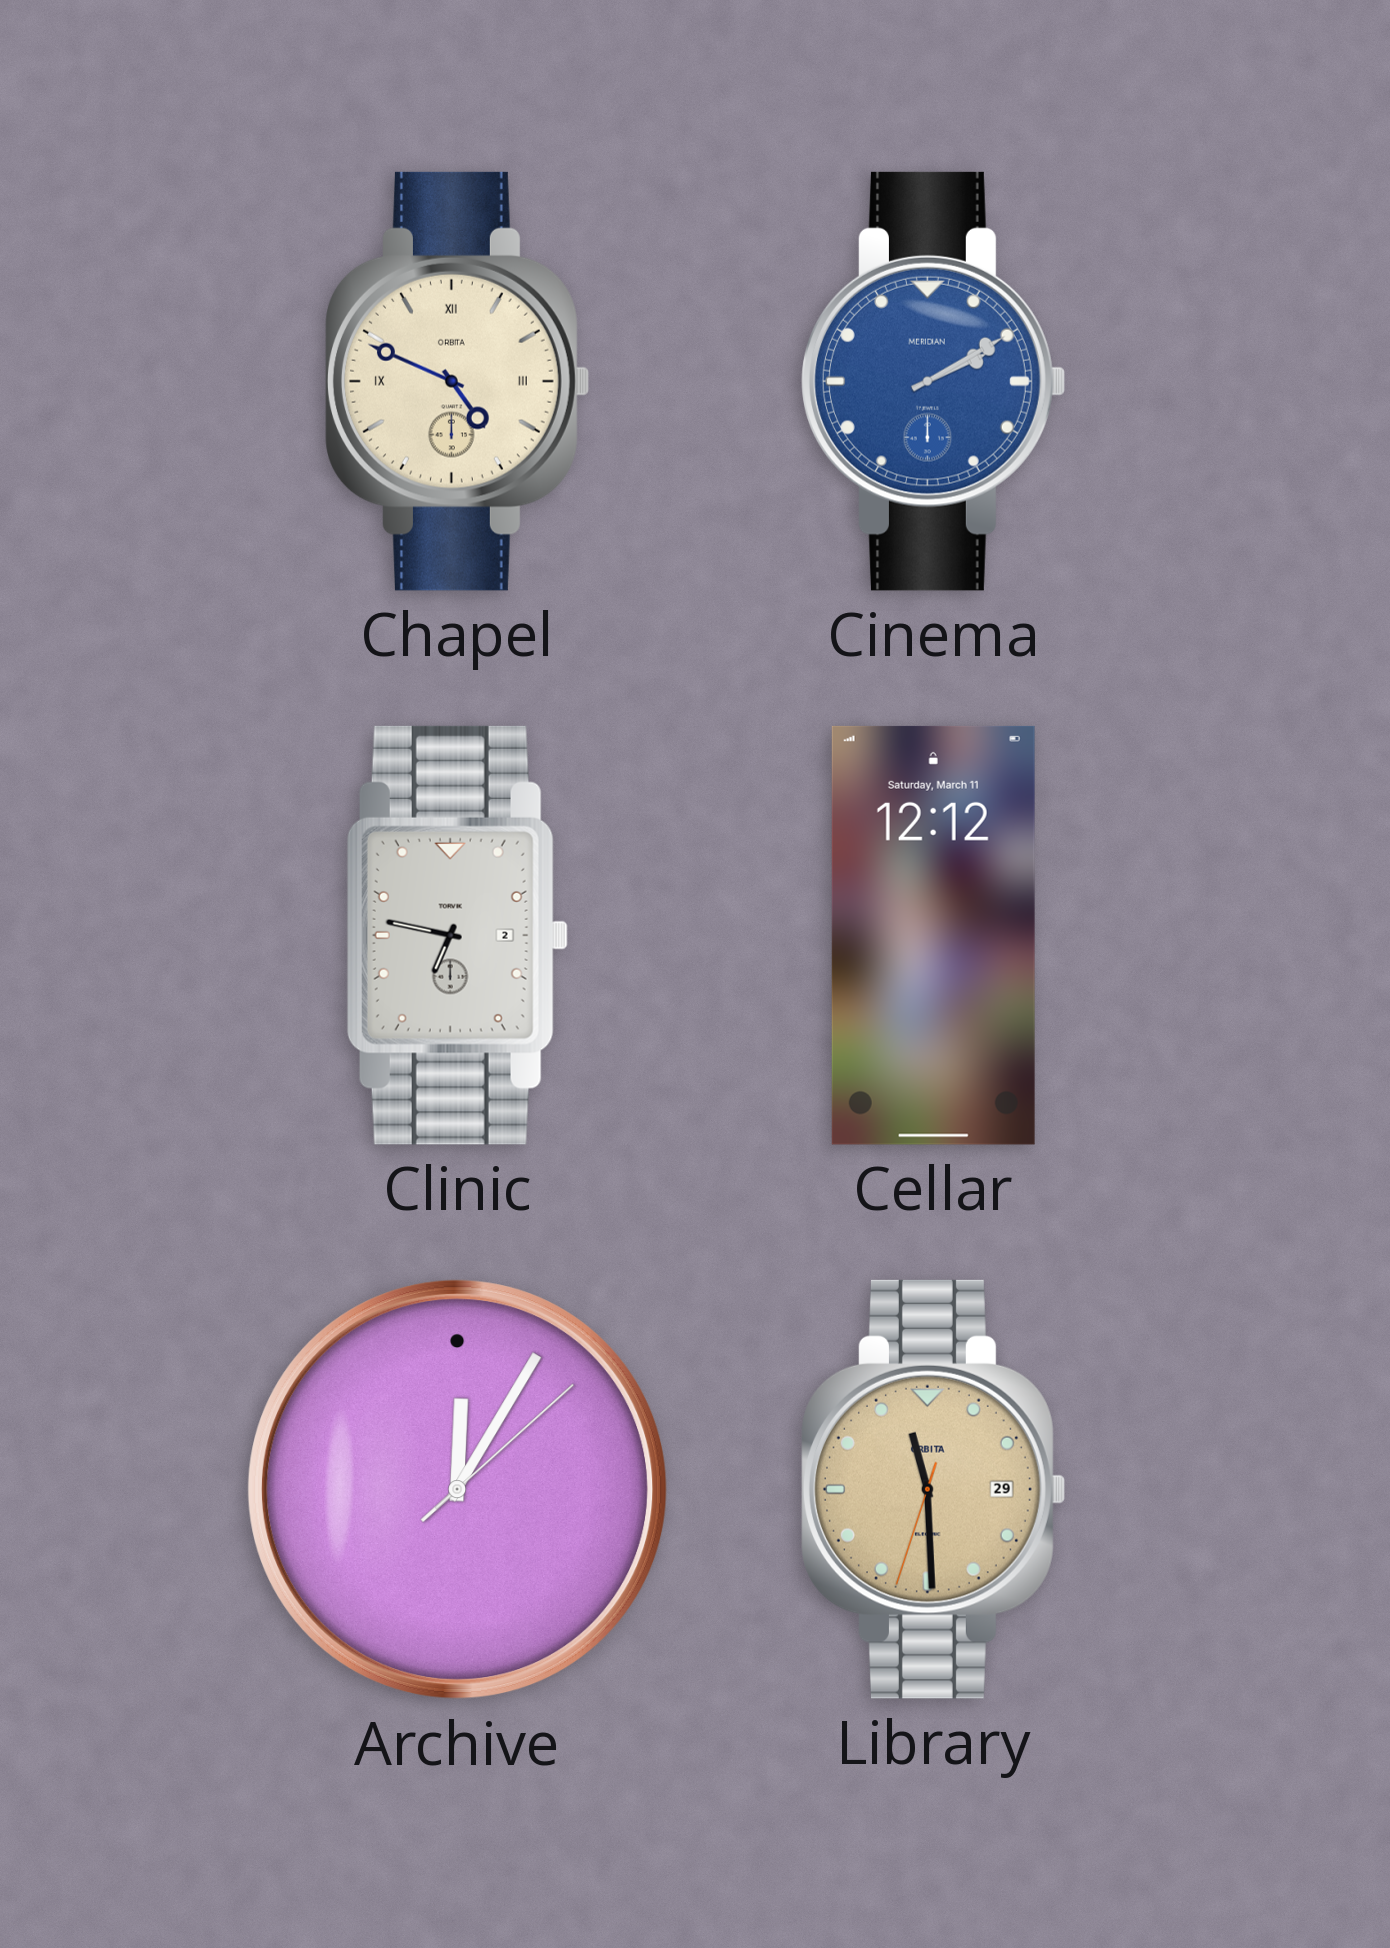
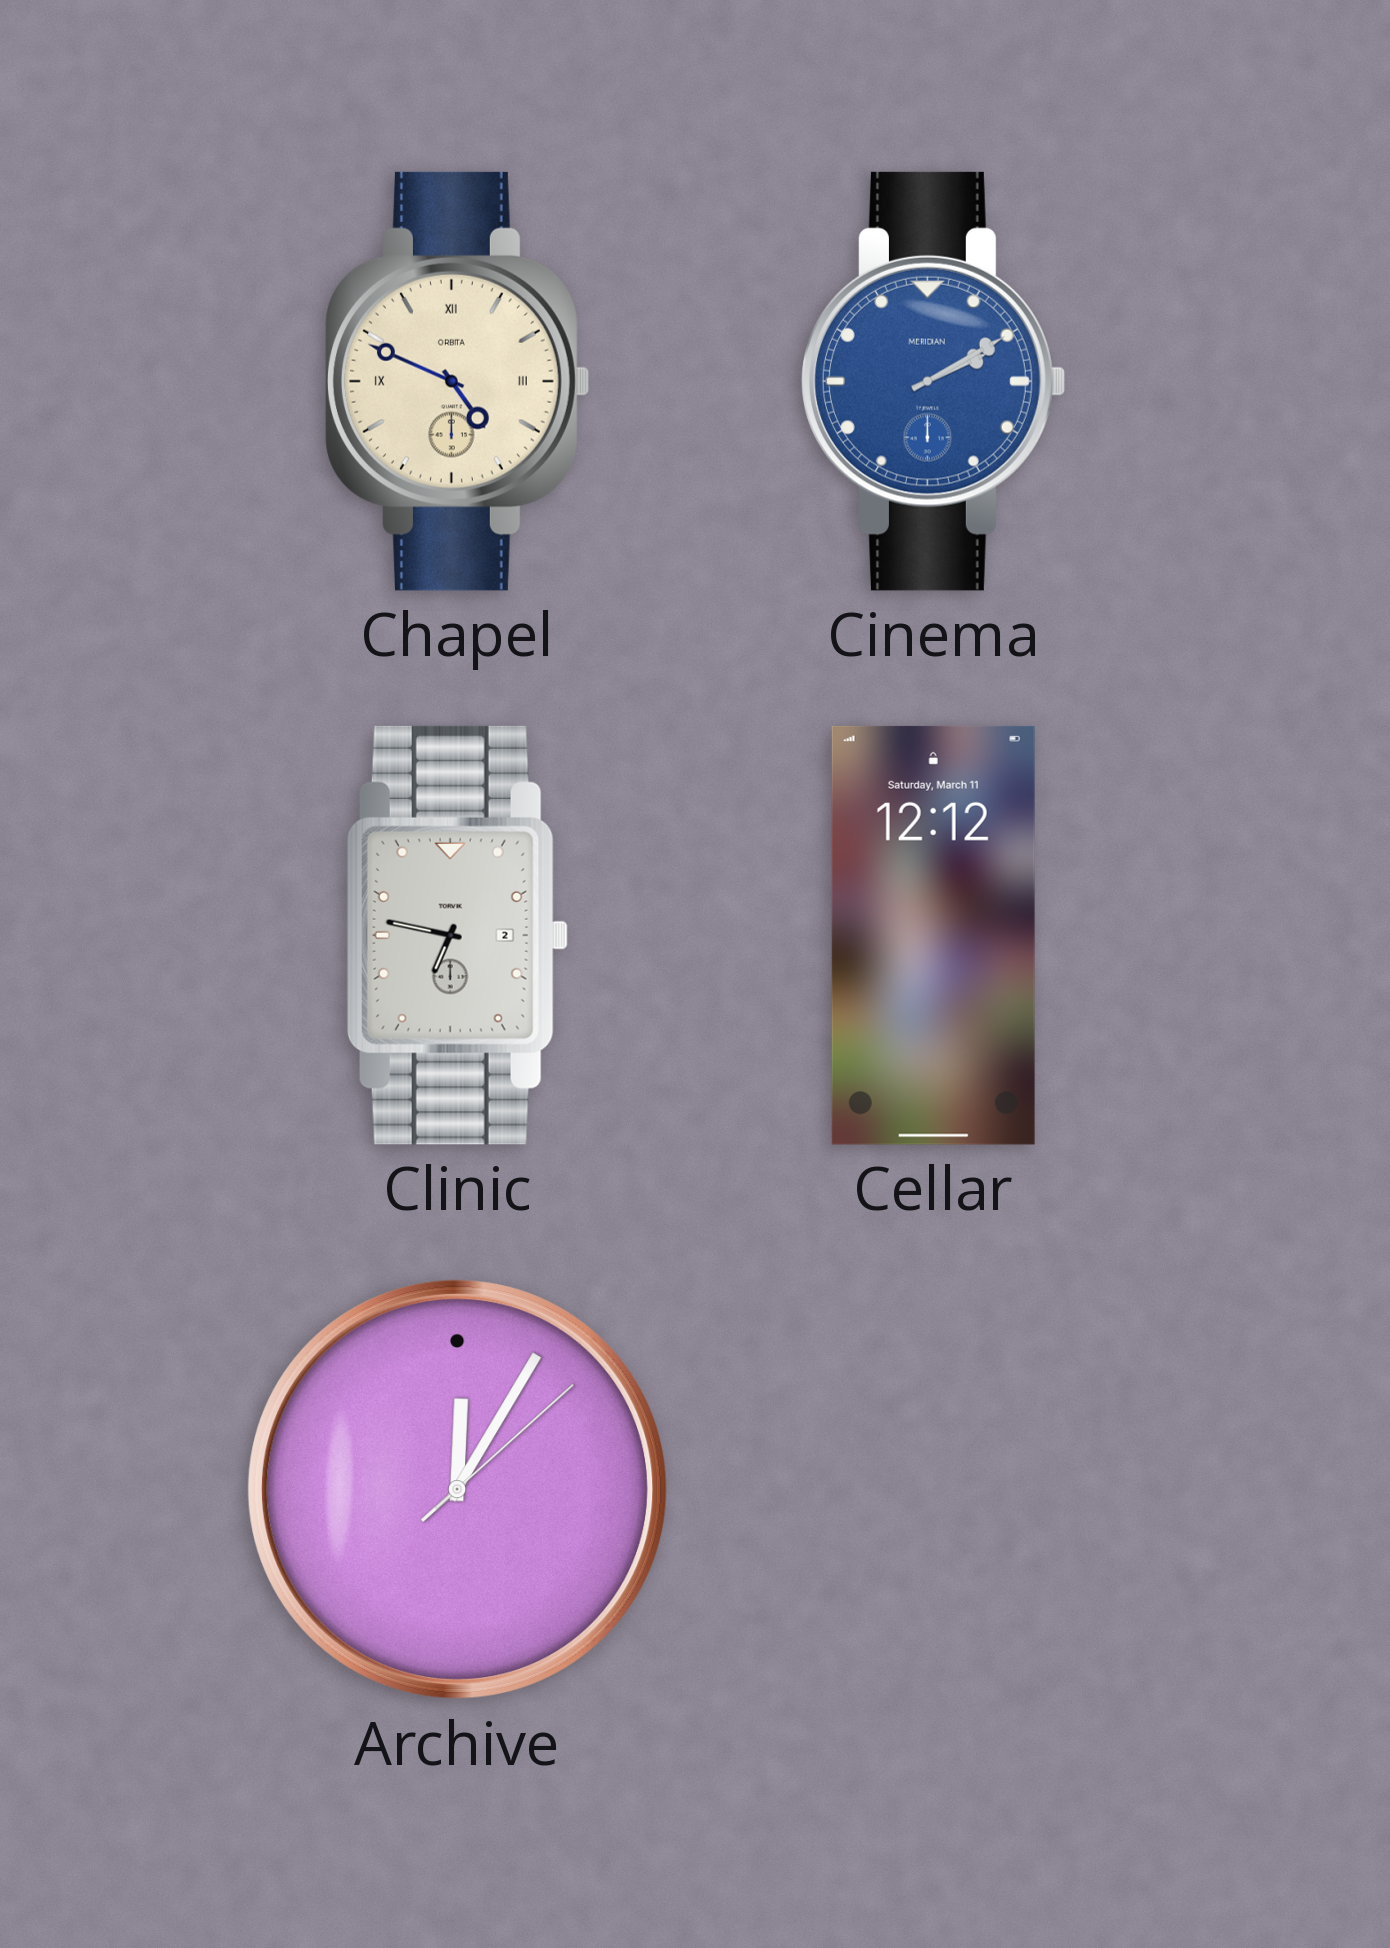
Library: 11:29 -> none
